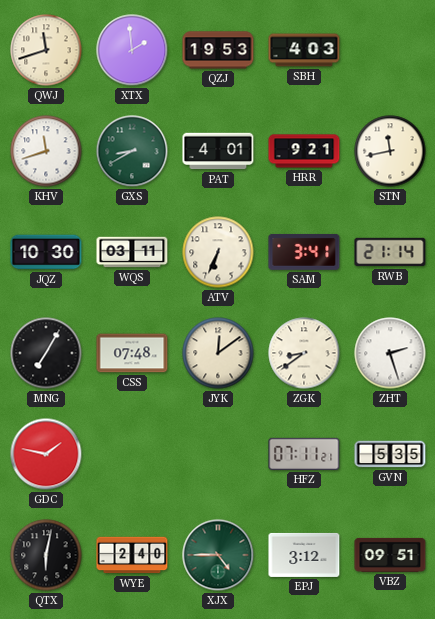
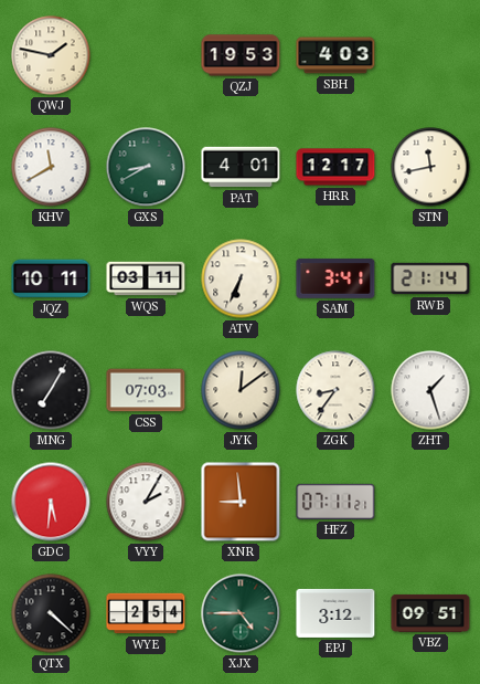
QWJ: 11:42 -> 1:47
XTX: 1:59 -> none
KHV: 11:42 -> 11:40
HRR: 9:21 -> 12:17
JQZ: 10:30 -> 10:11
CSS: 07:48 -> 07:03
ZGK: 8:39 -> 8:36
ZHT: 2:27 -> 1:27
GDC: 1:47 -> 5:31
VYY: none -> 2:05
XNR: none -> 8:59
GVN: 5:35 -> none
QTX: 6:02 -> 4:22
WYE: 2:40 -> 2:54
